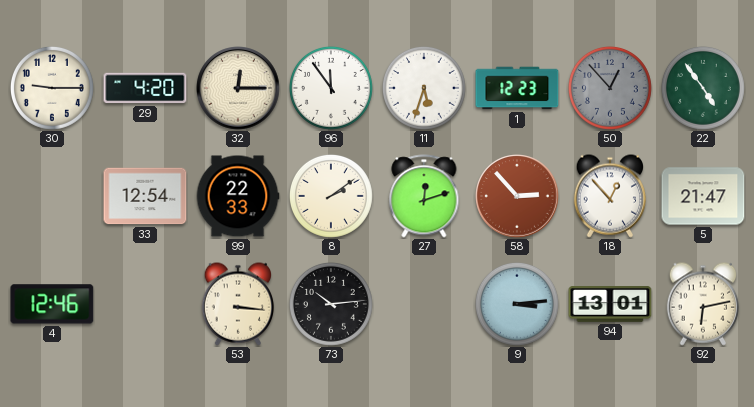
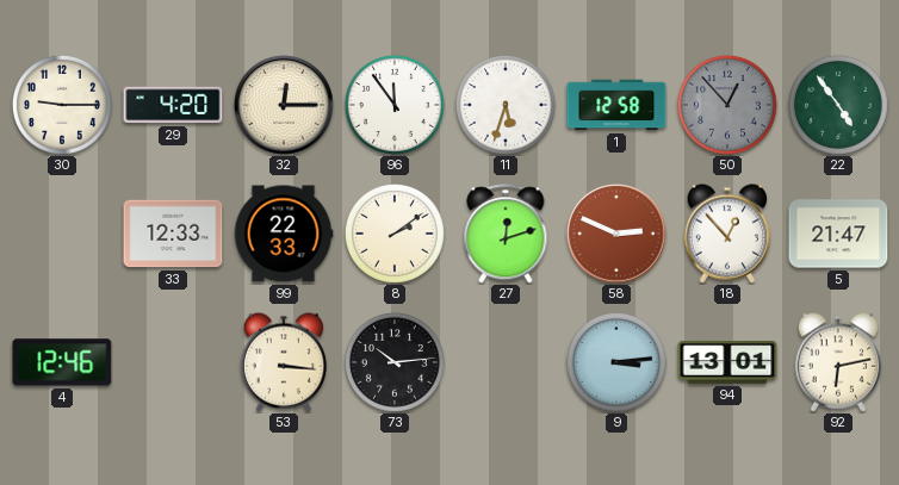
1: 12:23 -> 12:58
33: 12:54 -> 12:33
58: 2:53 -> 2:49
